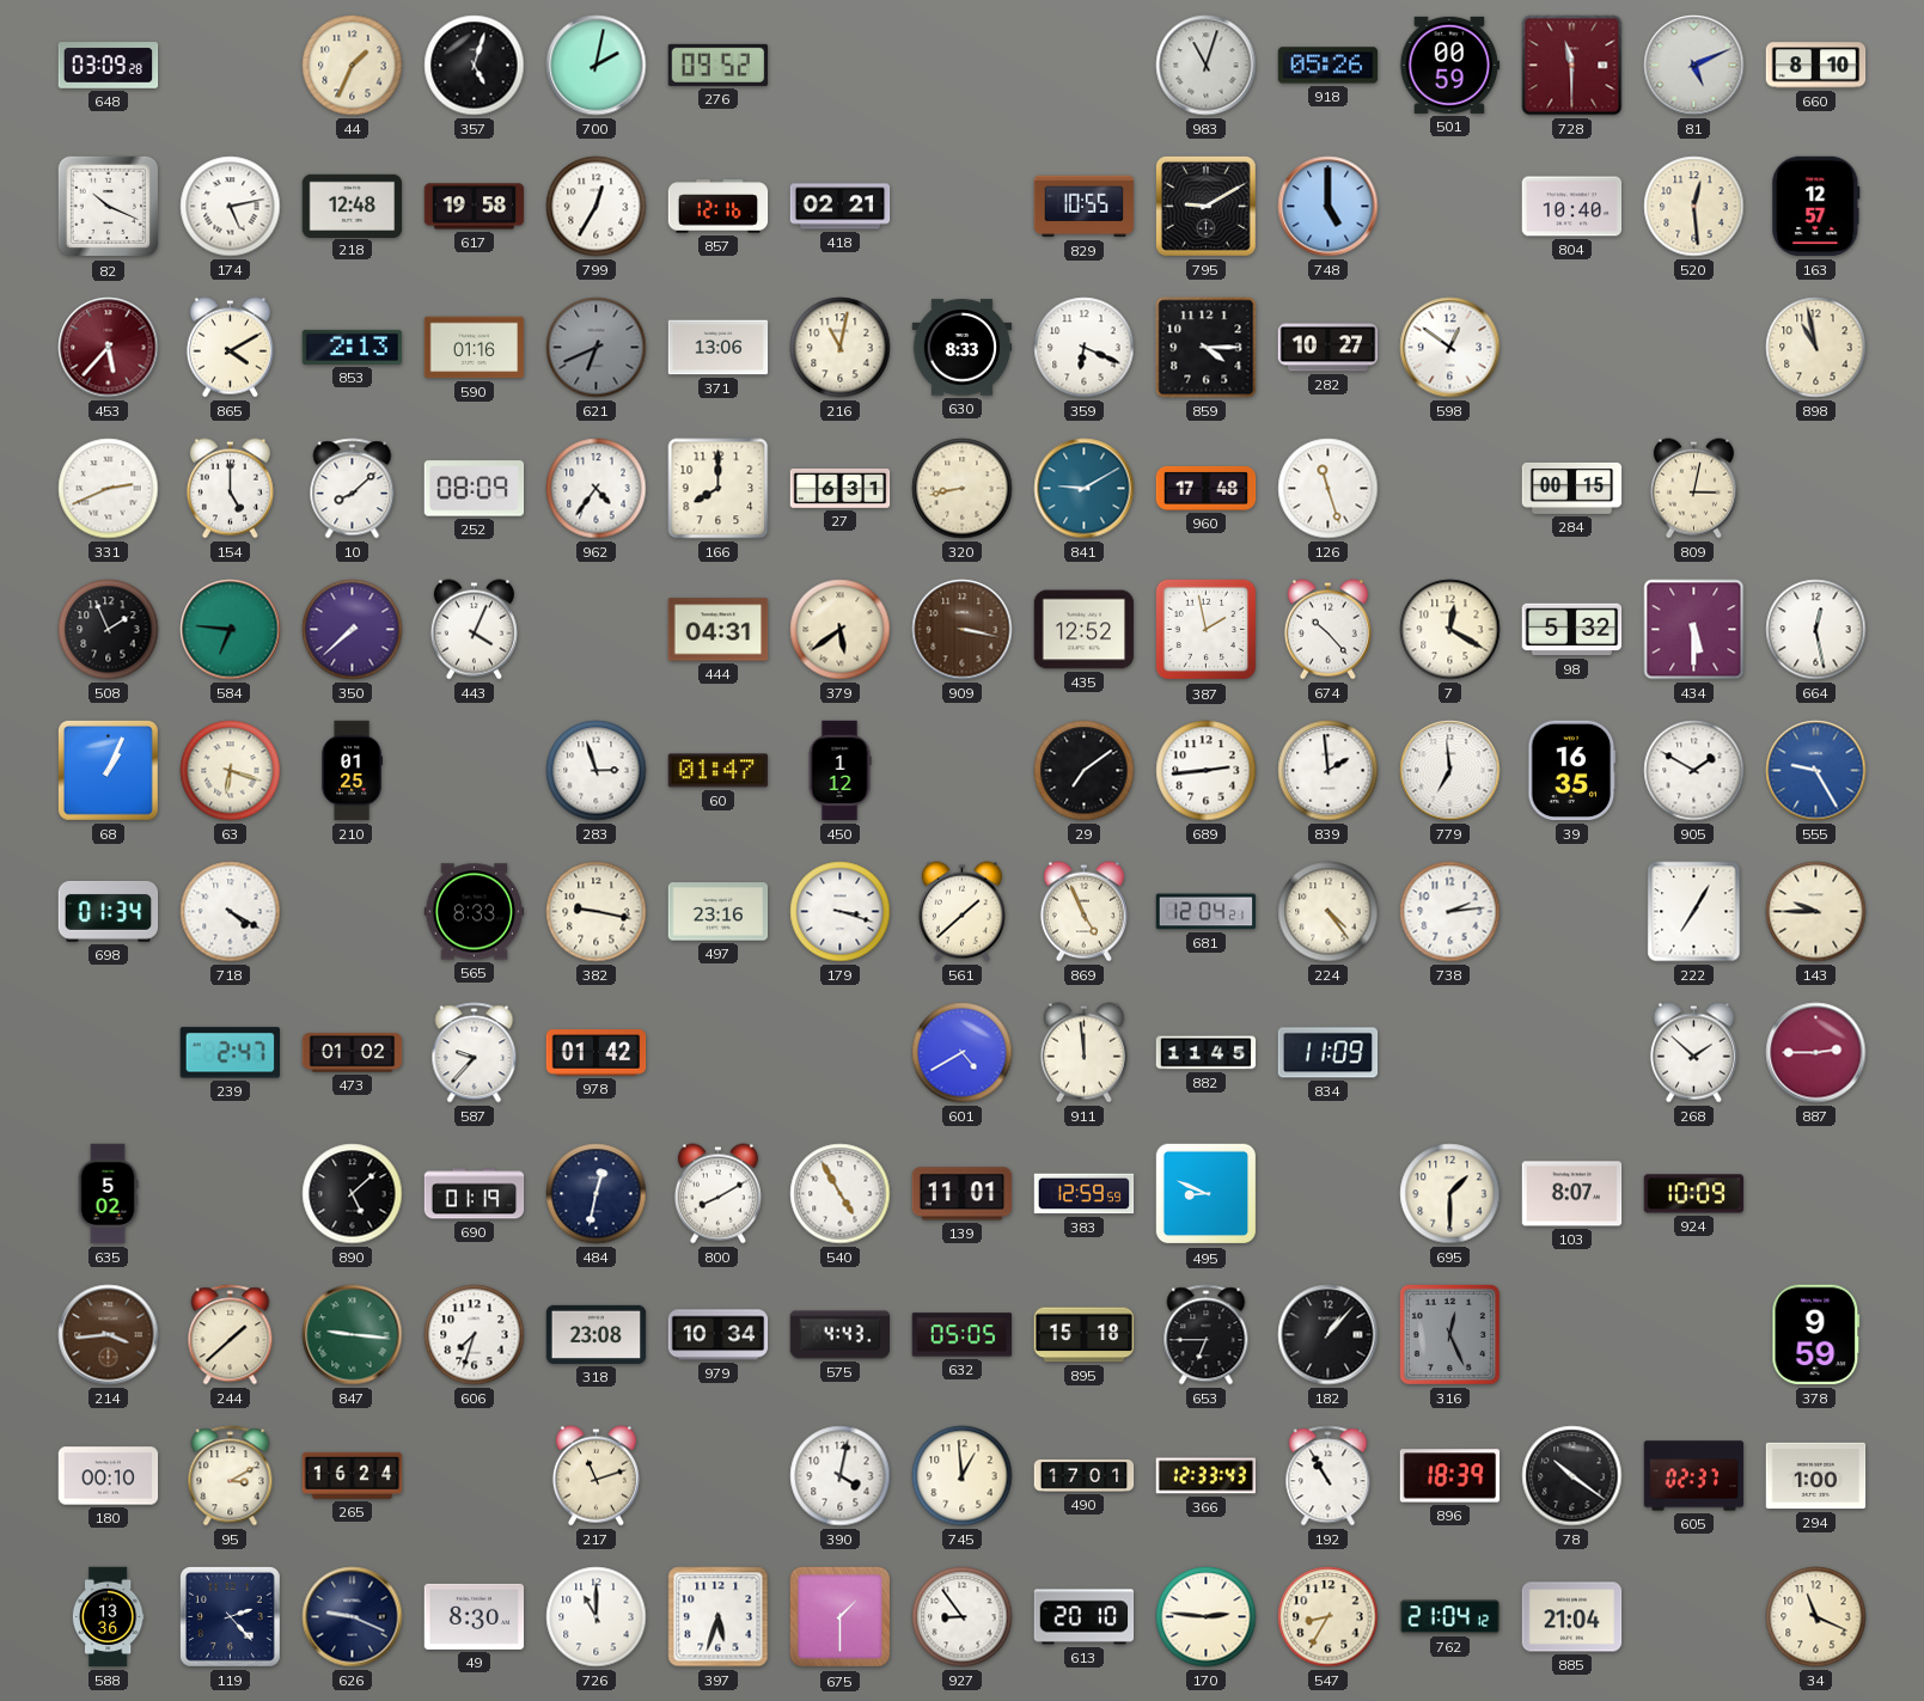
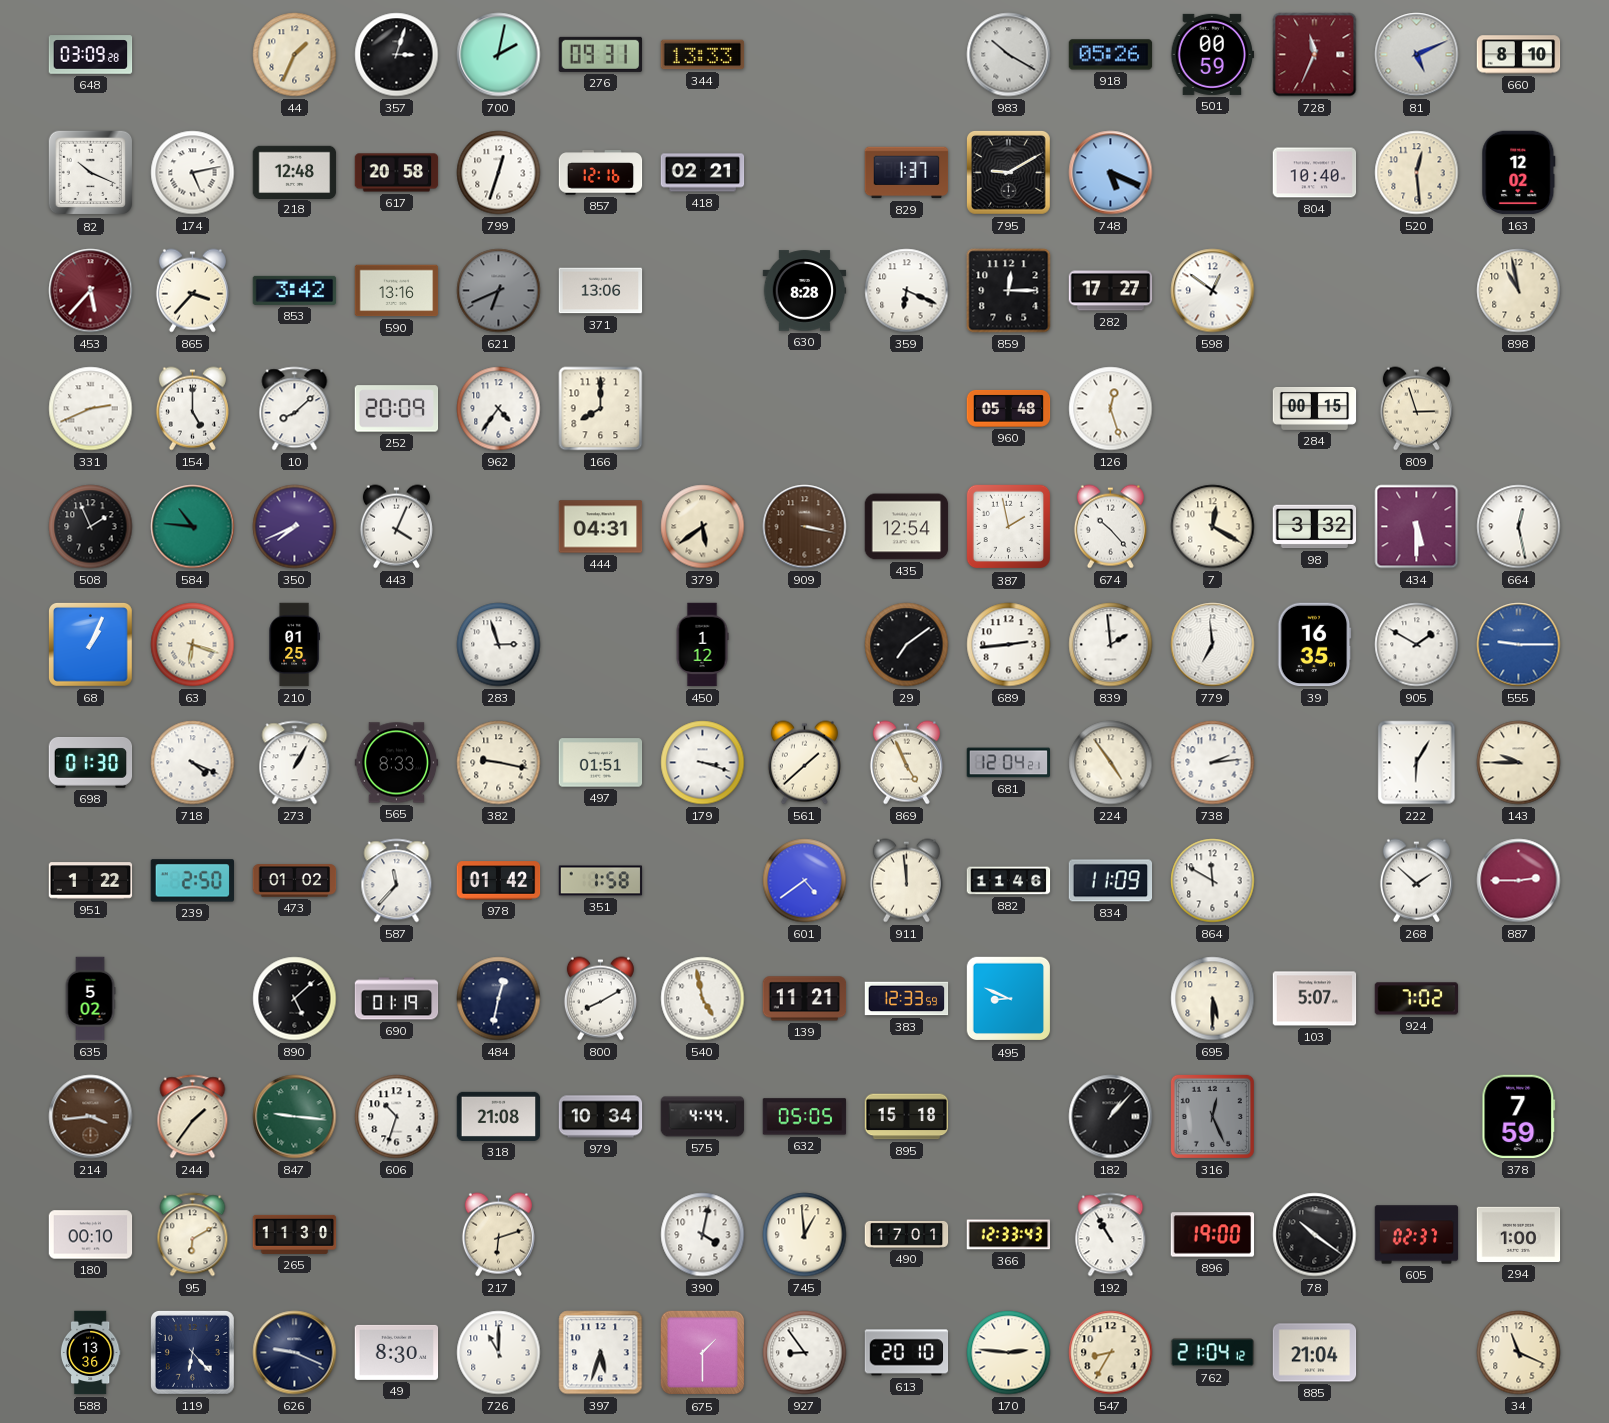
357: 5:03 -> 3:03
276: 09:52 -> 09:31
344: none -> 13:33
983: 11:03 -> 10:20
728: 11:30 -> 11:34
617: 19:58 -> 20:58
799: 12:35 -> 12:33
829: 10:55 -> 1:37
748: 5:00 -> 5:19
163: 12:57 -> 12:02
865: 4:10 -> 3:37
853: 2:13 -> 3:42
590: 01:16 -> 13:16
216: 11:02 -> none
630: 8:33 -> 8:28
859: 4:15 -> 12:15
282: 10:27 -> 17:27
252: 08:09 -> 20:09
27: 6:31 -> none
320: 8:43 -> none
841: 9:10 -> none
960: 17:48 -> 05:48
126: 11:27 -> 12:27
809: 3:02 -> 2:57
584: 6:46 -> 10:46
350: 7:38 -> 7:41
435: 12:52 -> 12:54
98: 5:32 -> 3:32
60: 01:47 -> none
555: 9:25 -> 9:15
698: 01:34 -> 01:30
718: 4:20 -> 4:19
273: none -> 1:05
497: 23:16 -> 01:51
224: 4:24 -> 4:54
222: 7:05 -> 6:05
951: none -> 1:22
239: 2:47 -> 2:50
587: 9:37 -> 11:37
351: none -> 1:58
601: 4:40 -> 4:39
882: 11:45 -> 11:46
864: none -> 11:50
540: 4:55 -> 4:58
139: 11:01 -> 11:21
383: 12:59 -> 12:33
695: 1:30 -> 5:30
103: 8:07 -> 5:07
924: 10:09 -> 7:02
244: 1:38 -> 1:36
606: 7:33 -> 10:33
318: 23:08 -> 21:08
575: 4:43 -> 4:44
653: 6:45 -> none
378: 9:59 -> 7:59
95: 3:10 -> 6:10
265: 16:24 -> 11:30
217: 11:12 -> 6:12
896: 18:39 -> 19:00
119: 2:23 -> 6:23
